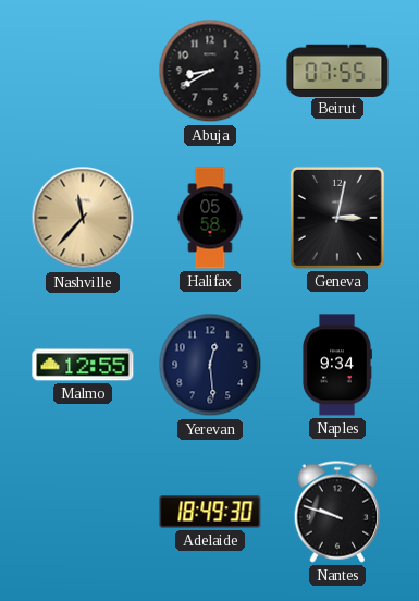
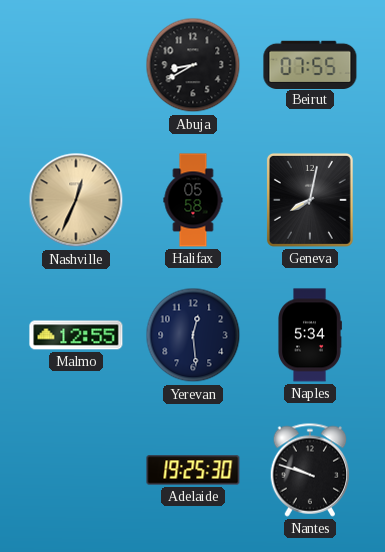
Nashville: 11:37 -> 12:34
Geneva: 3:02 -> 8:02
Naples: 9:34 -> 5:34
Adelaide: 18:49 -> 19:25
